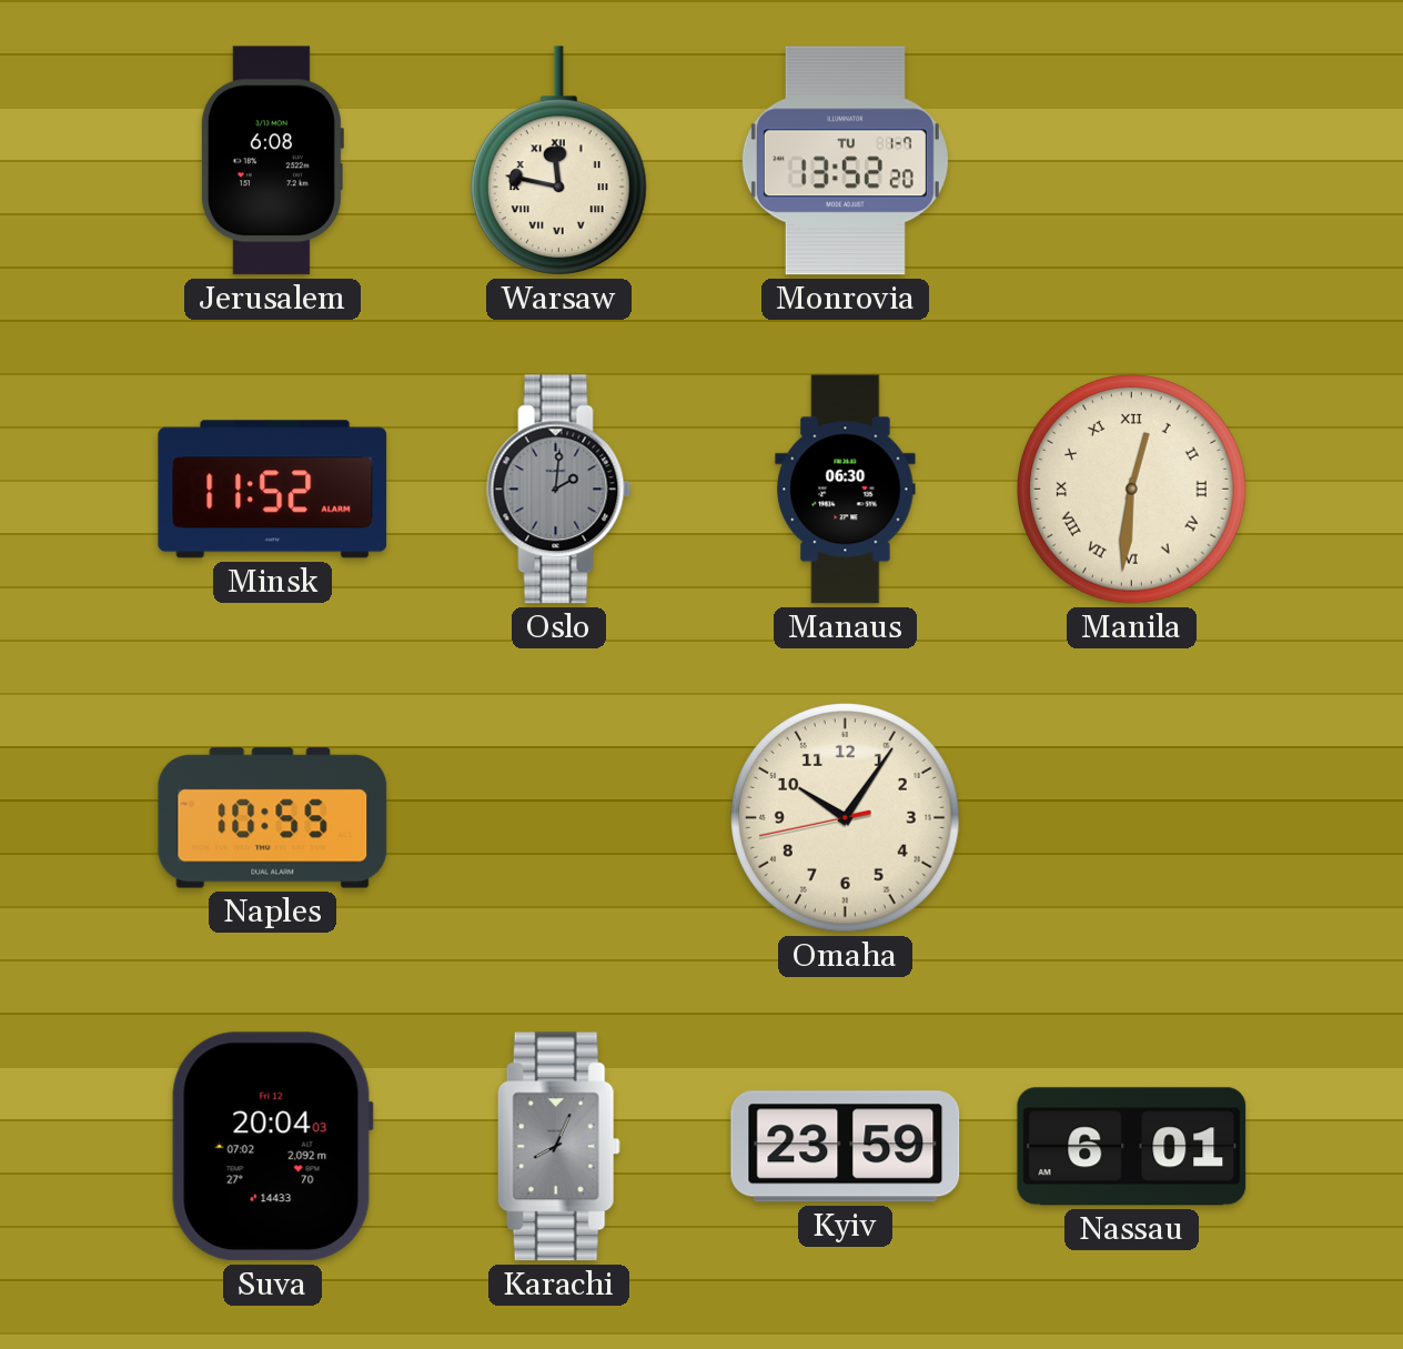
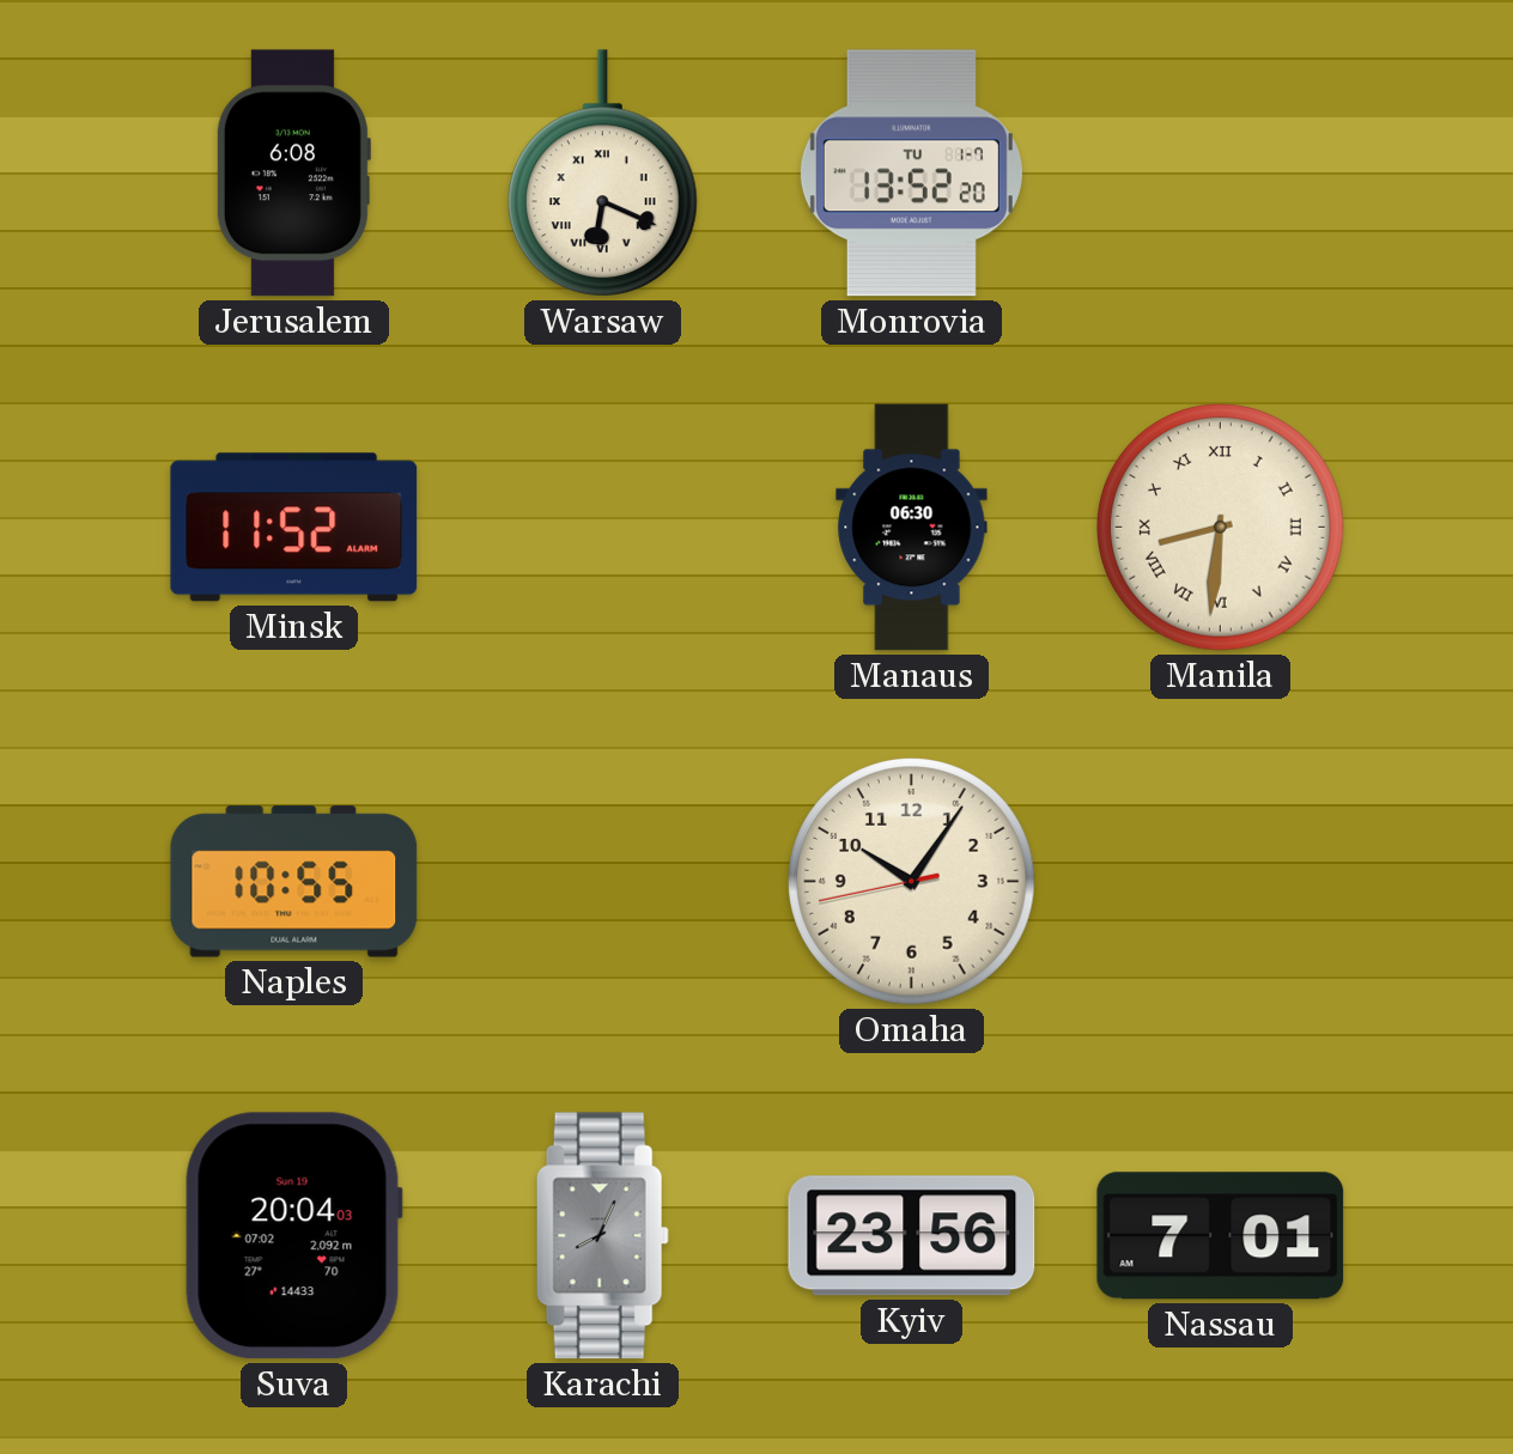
Warsaw: 11:47 -> 6:19
Oslo: 2:01 -> none
Manila: 12:31 -> 8:31
Suva date: Fri 12 -> Sun 19
Kyiv: 23:59 -> 23:56
Nassau: 6:01 -> 7:01
